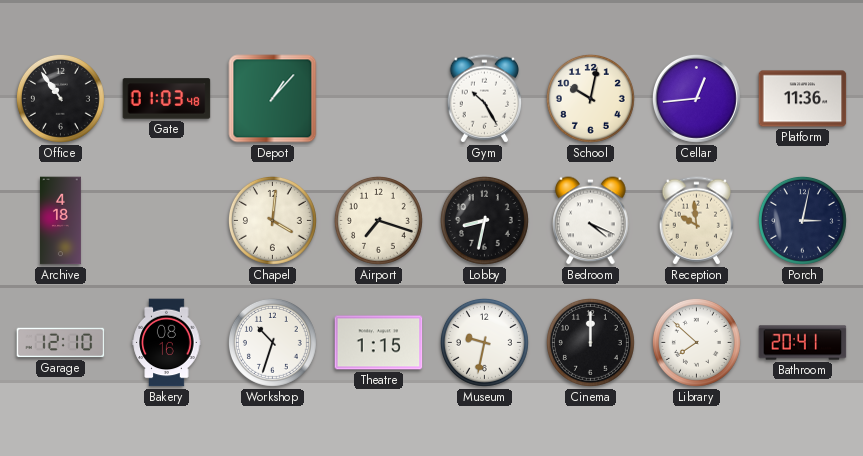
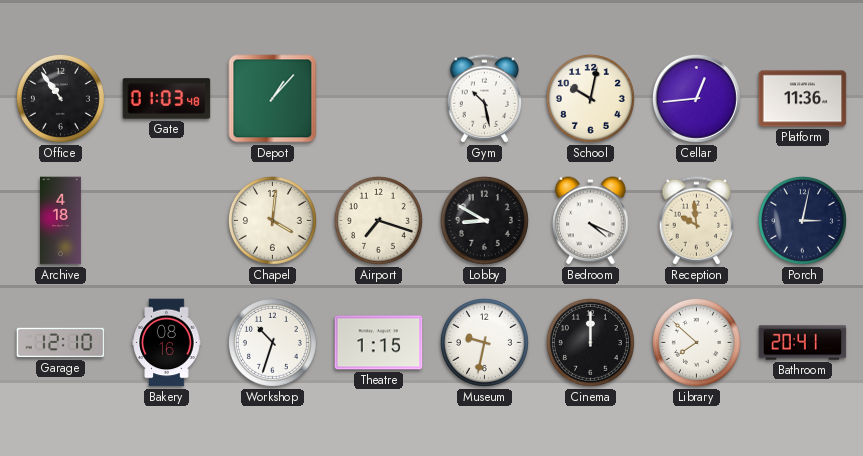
Gym: 10:25 -> 10:28
Lobby: 8:32 -> 8:50
